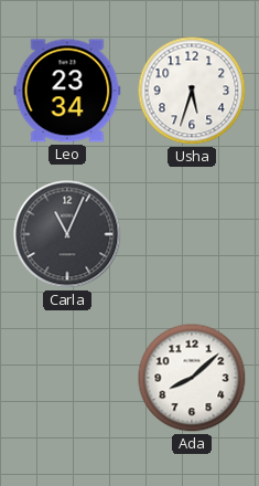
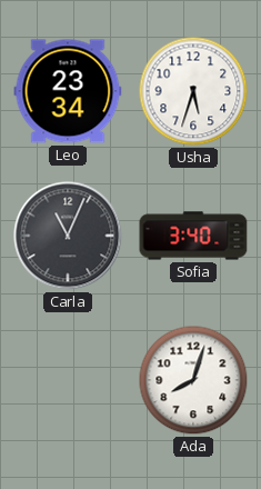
Sofia: none -> 3:40
Ada: 8:08 -> 8:03
